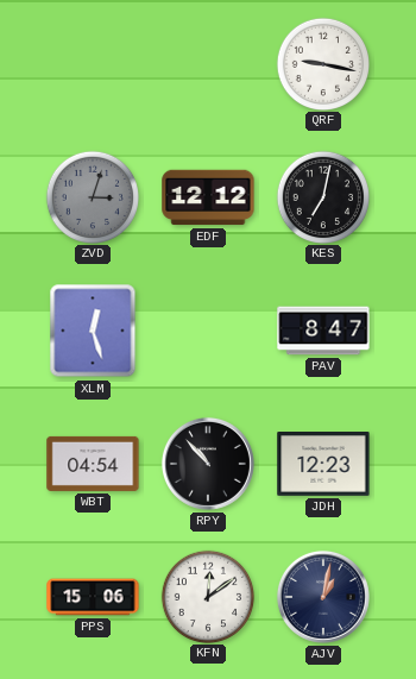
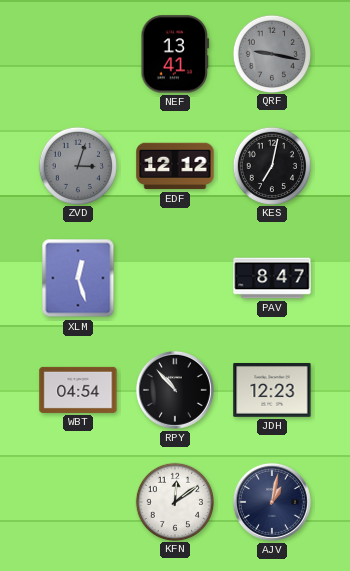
NEF: none -> 13:41
QRF dial: white -> grey
PPS: 15:06 -> none
